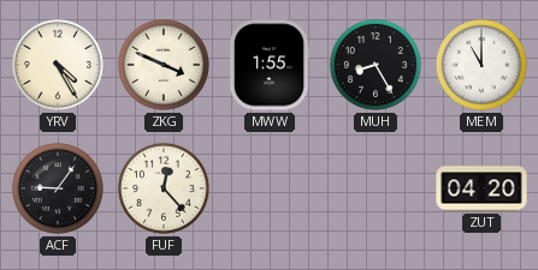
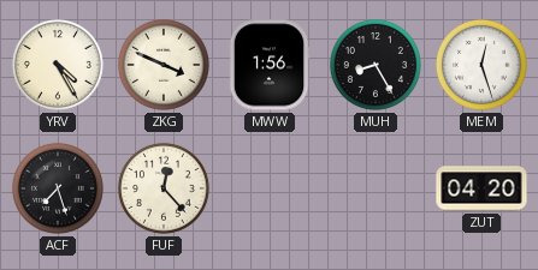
MWW: 1:55 -> 1:56
MEM: 11:00 -> 12:27
ACF: 9:06 -> 7:27
